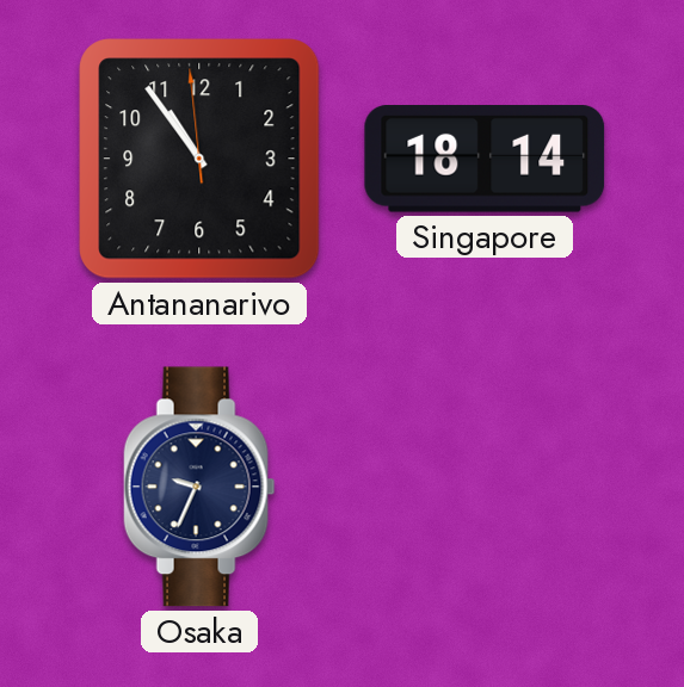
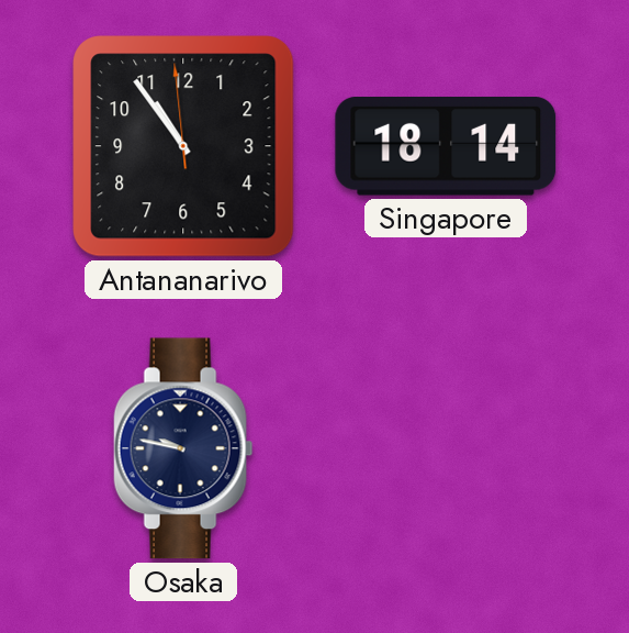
Osaka: 9:34 -> 9:47
